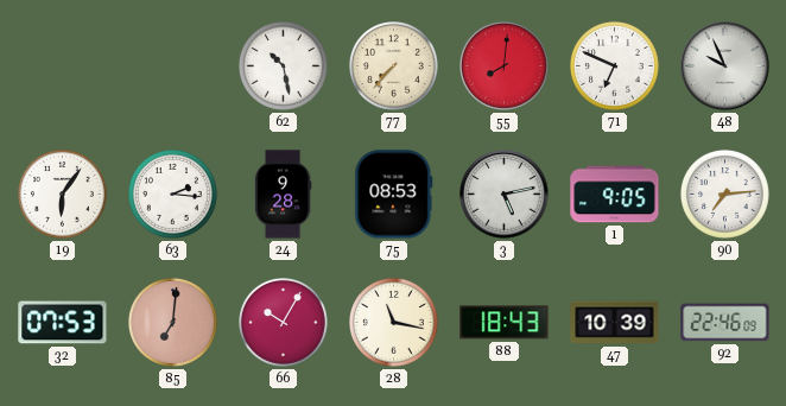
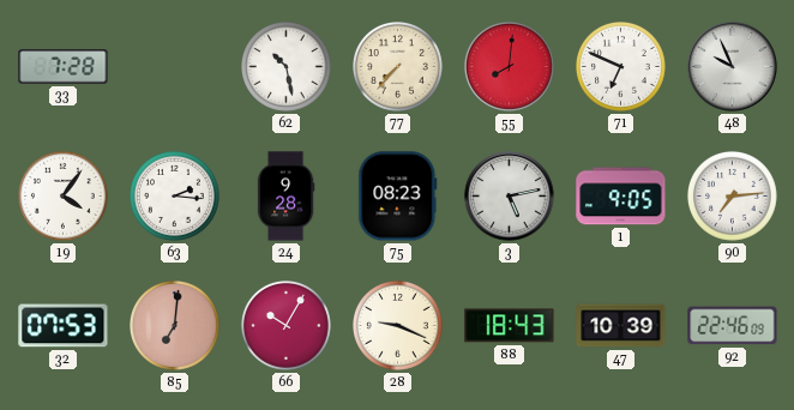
33: none -> 7:28
19: 6:06 -> 4:06
75: 08:53 -> 08:23
28: 11:17 -> 9:19
